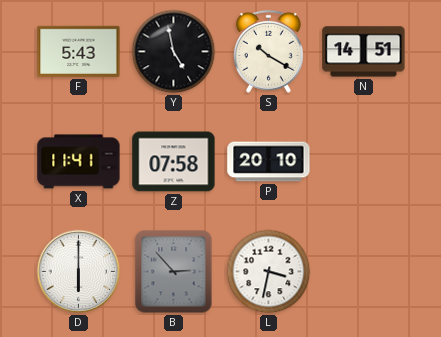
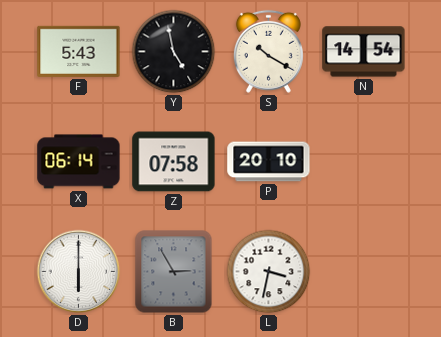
N: 14:51 -> 14:54
X: 11:41 -> 06:14
B: 2:53 -> 2:55
